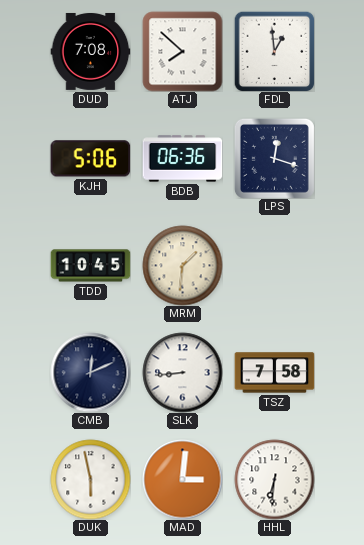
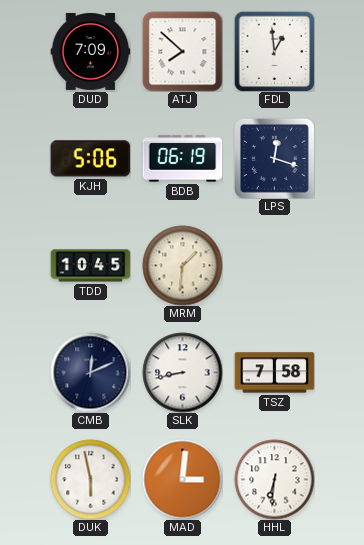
DUD: 7:08 -> 7:09
BDB: 06:36 -> 06:19
SLK: 8:44 -> 8:43
